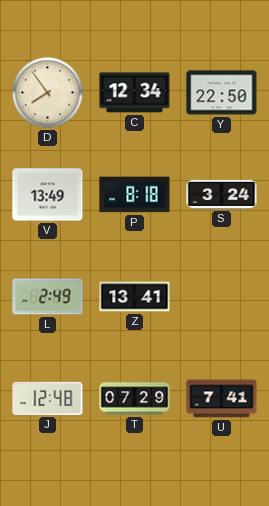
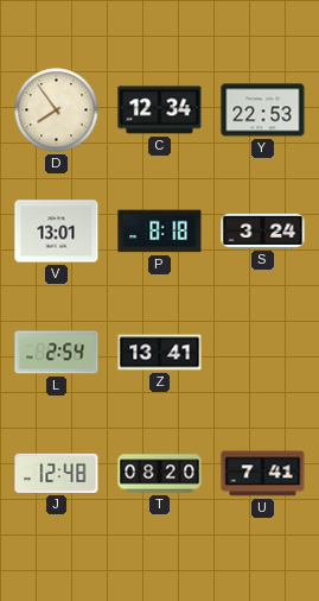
Y: 22:50 -> 22:53
V: 13:49 -> 13:01
L: 2:49 -> 2:54
T: 07:29 -> 08:20
